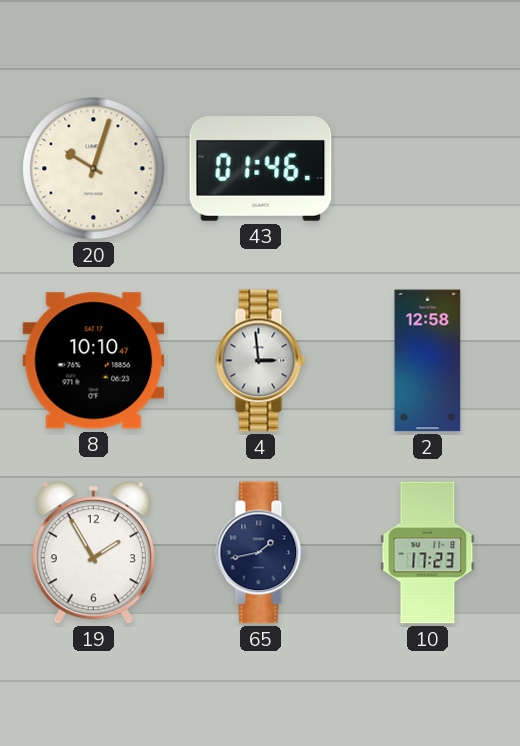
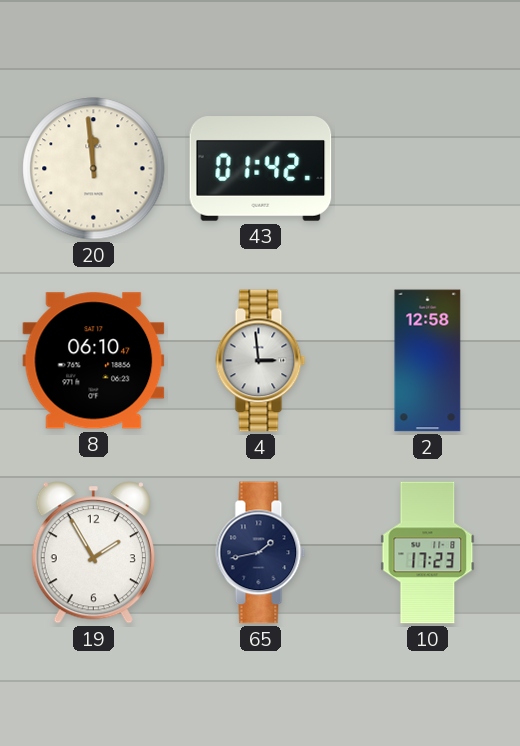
20: 10:03 -> 11:59
43: 01:46 -> 01:42
8: 10:10 -> 06:10
